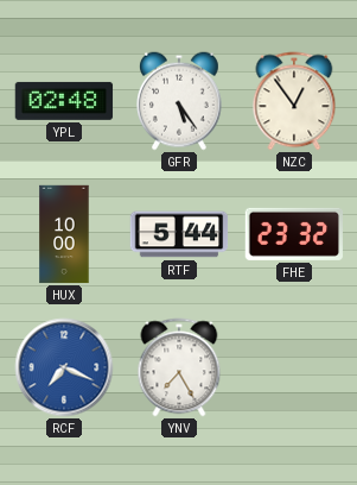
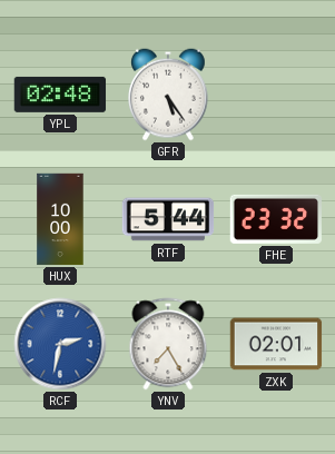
NZC: 12:54 -> none
RCF: 7:19 -> 2:32
ZXK: none -> 02:01
